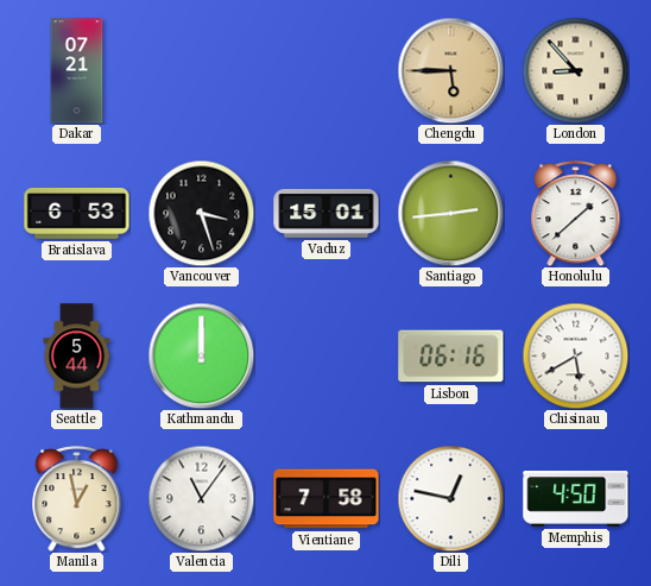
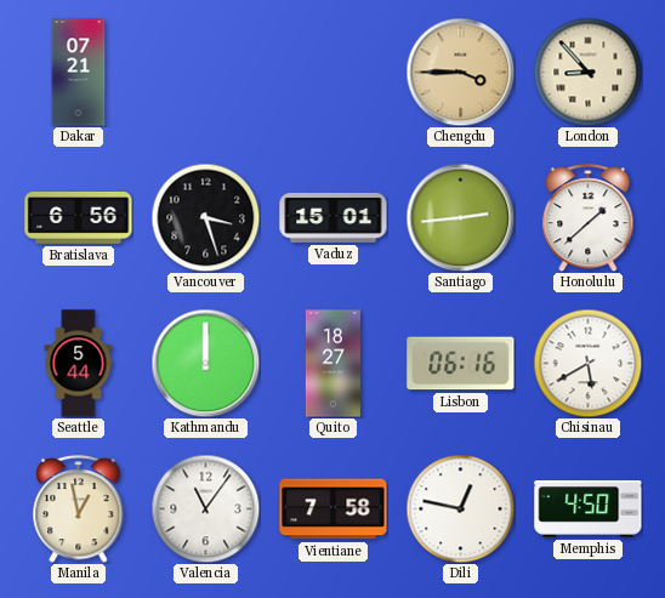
Chengdu: 5:45 -> 3:45
Bratislava: 6:53 -> 6:56
Quito: none -> 18:27
